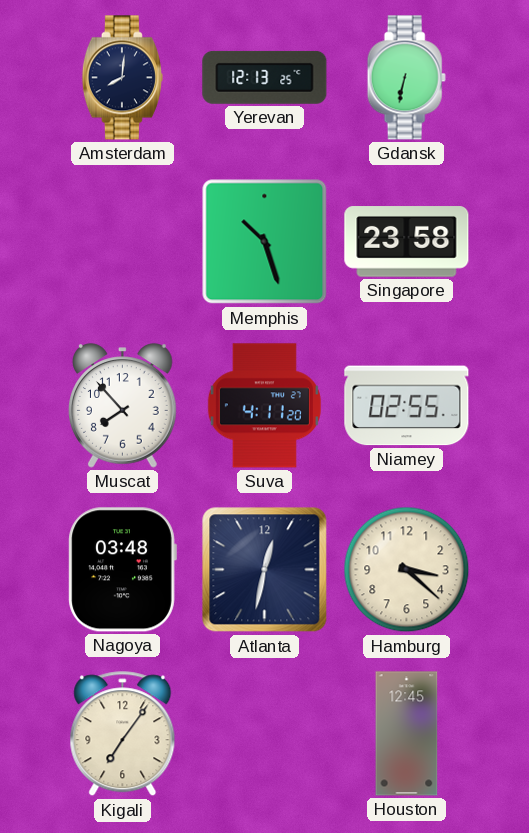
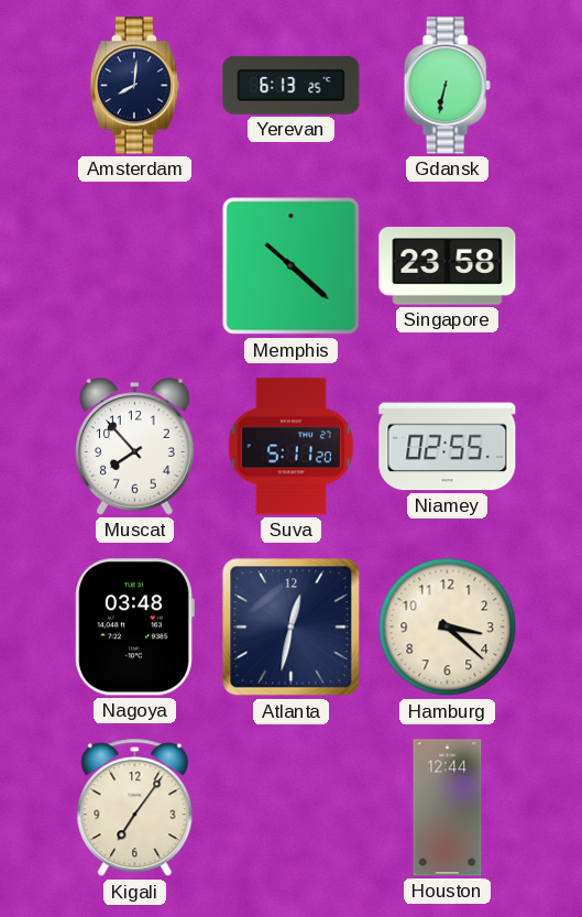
Yerevan: 12:13 -> 6:13
Memphis: 10:27 -> 10:22
Suva: 4:11 -> 5:11
Houston: 12:45 -> 12:44
